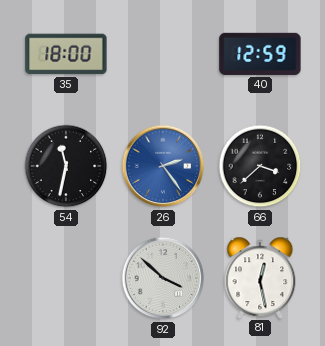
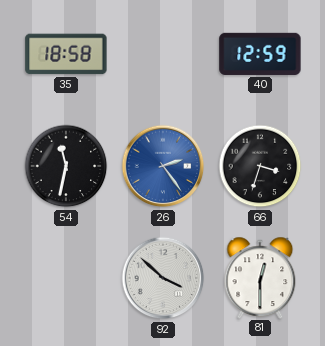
35: 18:00 -> 18:58
66: 3:38 -> 3:33
81: 12:28 -> 12:30
